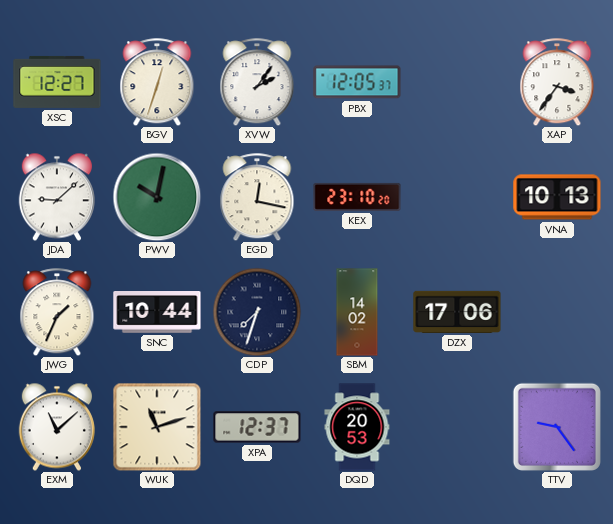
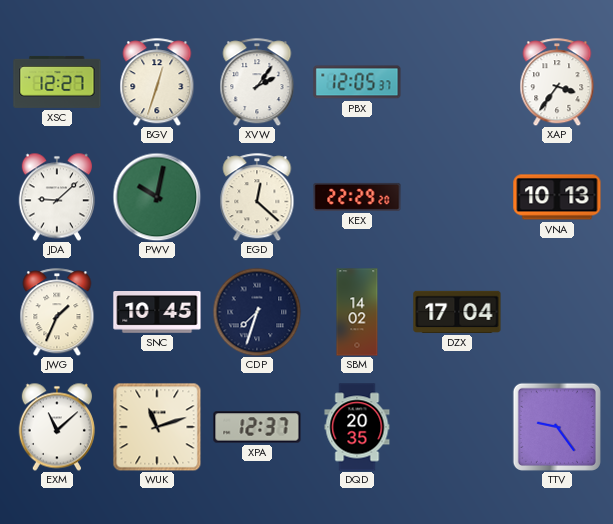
EGD: 12:17 -> 12:22
KEX: 23:10 -> 22:29
SNC: 10:44 -> 10:45
DZX: 17:06 -> 17:04
DQD: 20:53 -> 20:35
